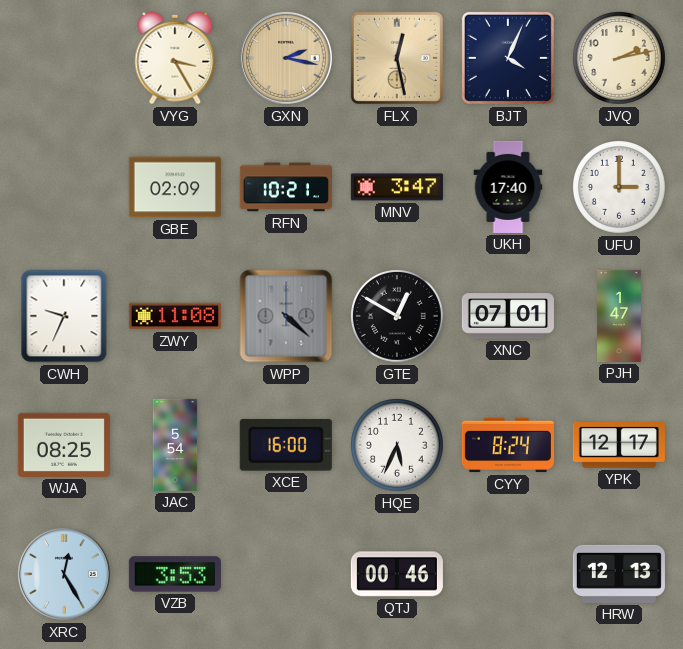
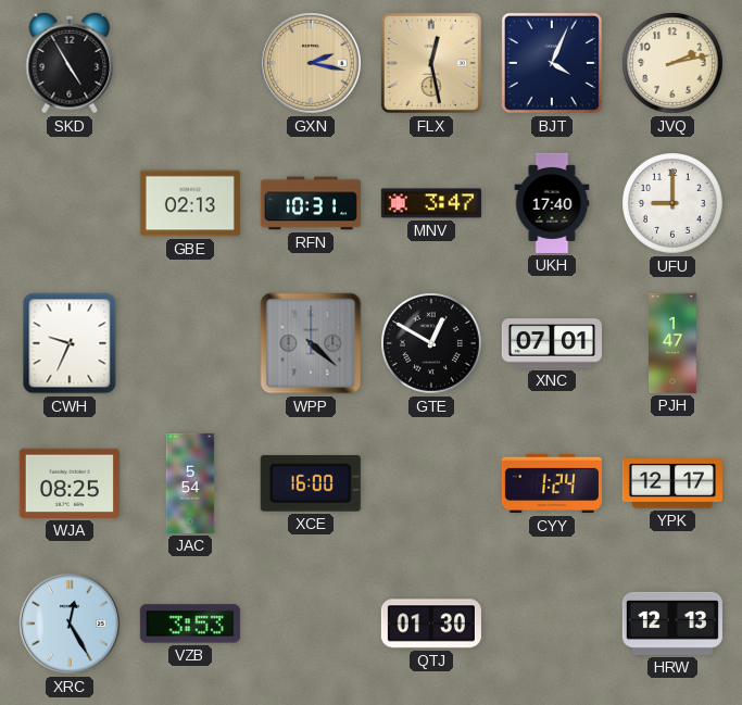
SKD: none -> 4:55
VYG: 3:25 -> none
GBE: 02:09 -> 02:13
RFN: 10:21 -> 10:31
UFU: 3:00 -> 9:00
ZWY: 11:08 -> none
HQE: 5:34 -> none
CYY: 8:24 -> 1:24
QTJ: 00:46 -> 01:30
